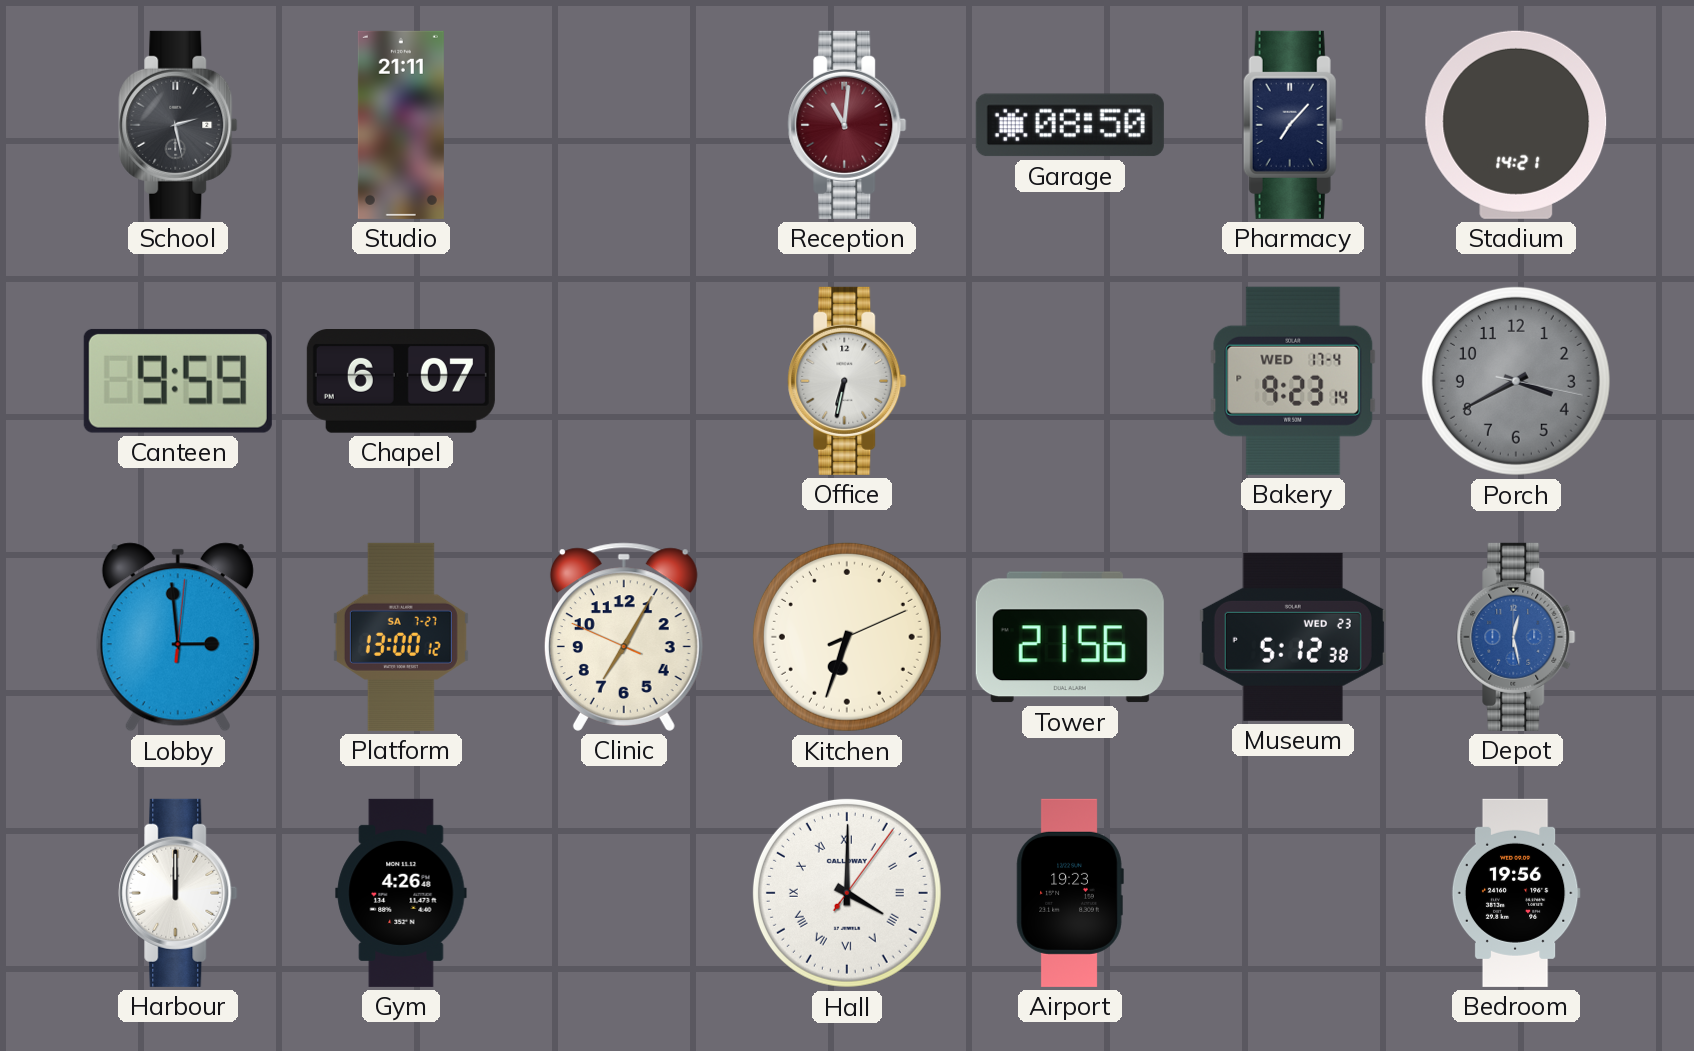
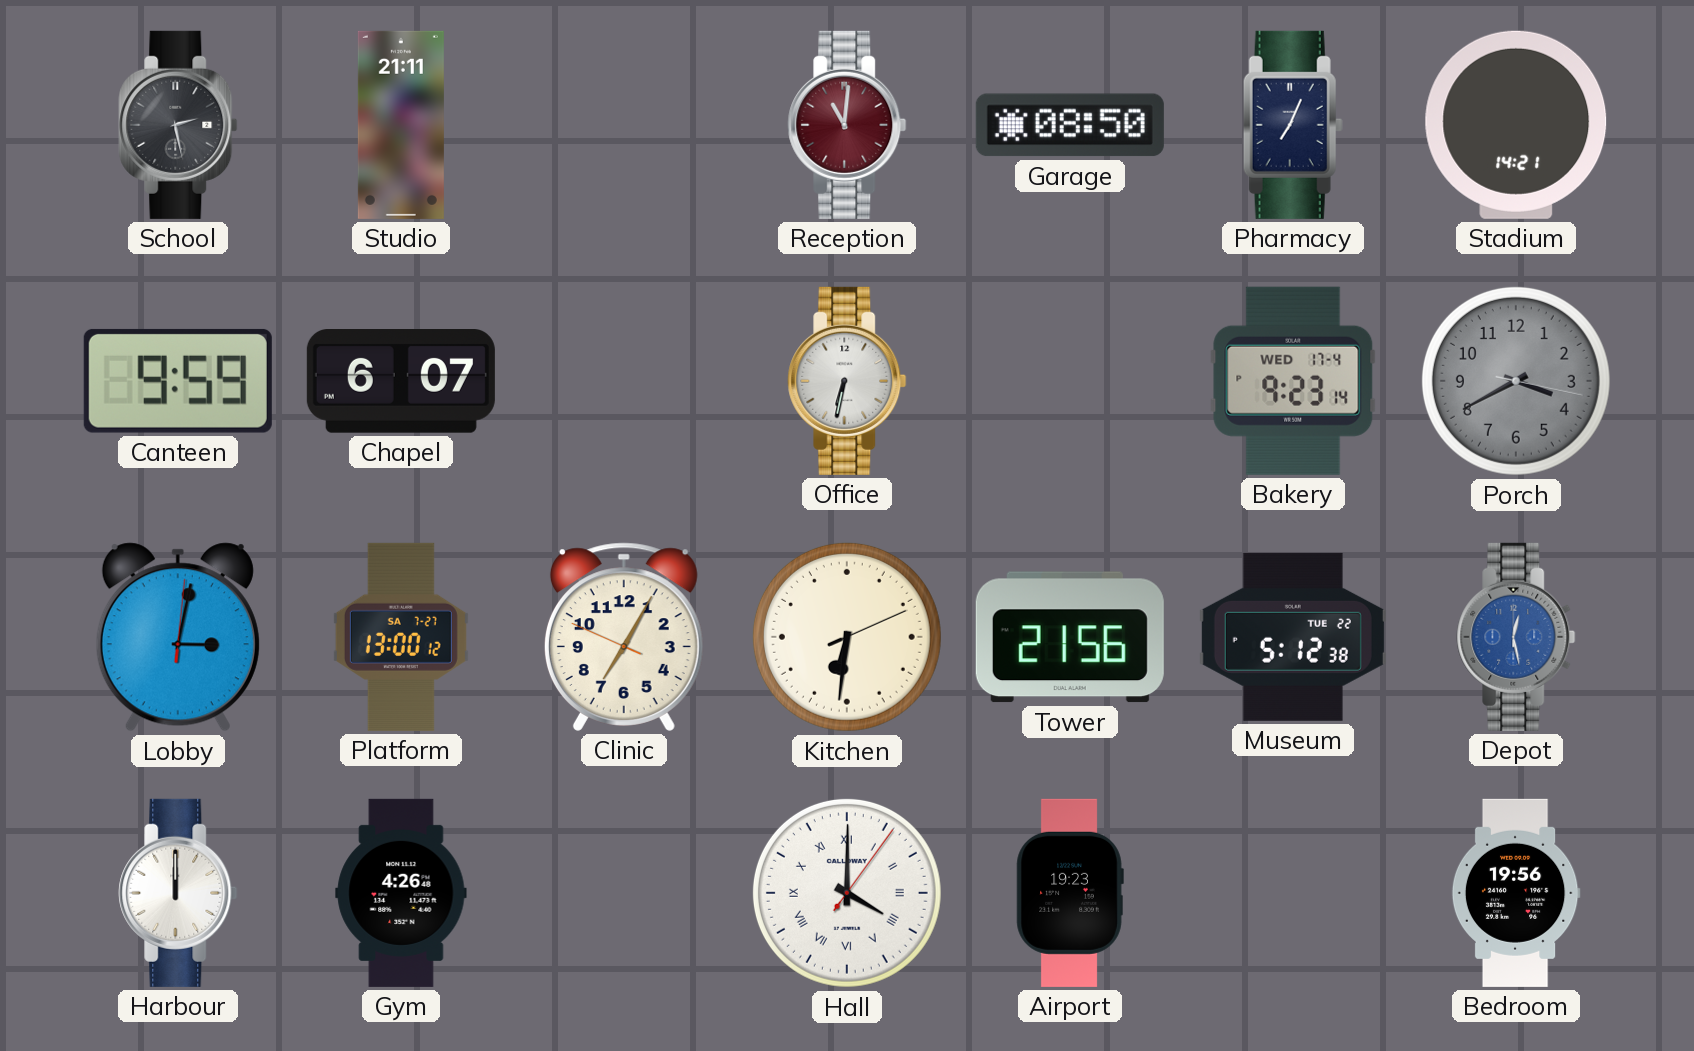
Pharmacy: 7:07 -> 7:04
Lobby: 2:59 -> 3:02
Kitchen: 6:33 -> 6:31
Museum date: WED 23 -> TUE 22
